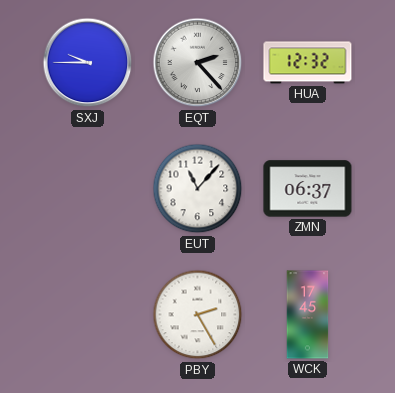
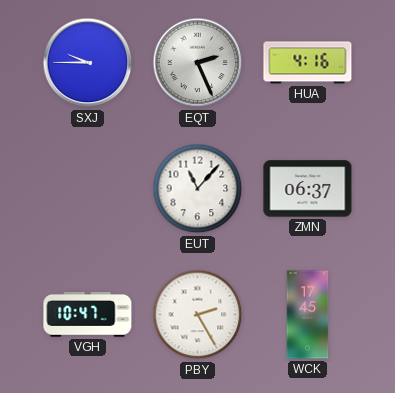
EQT: 2:23 -> 2:26
HUA: 12:32 -> 4:16
VGH: none -> 10:47
